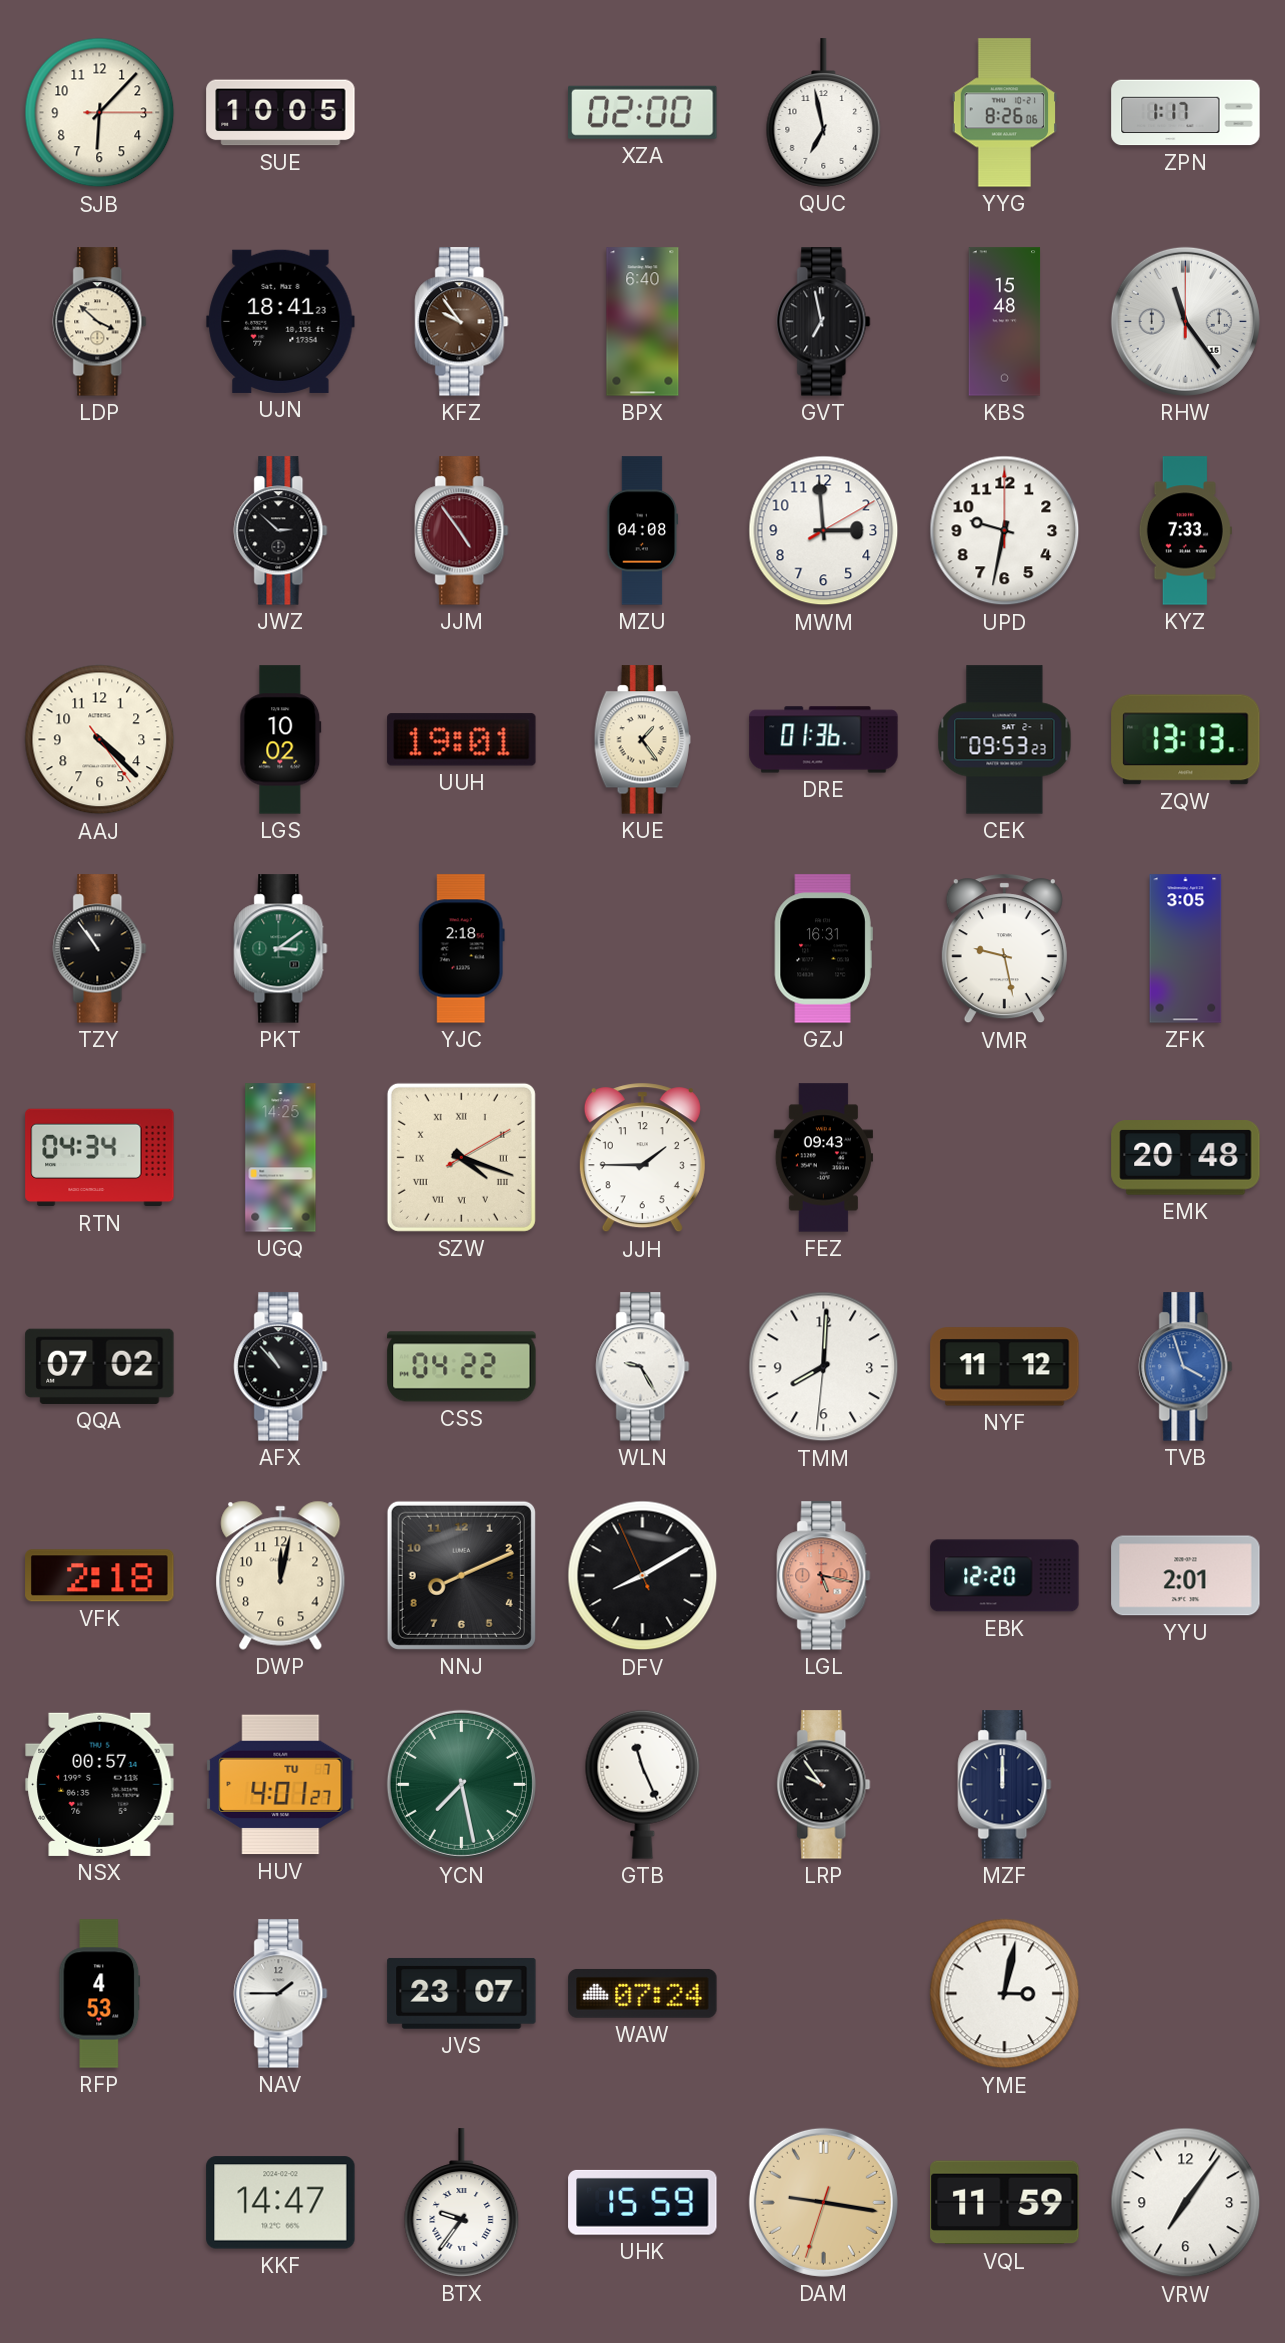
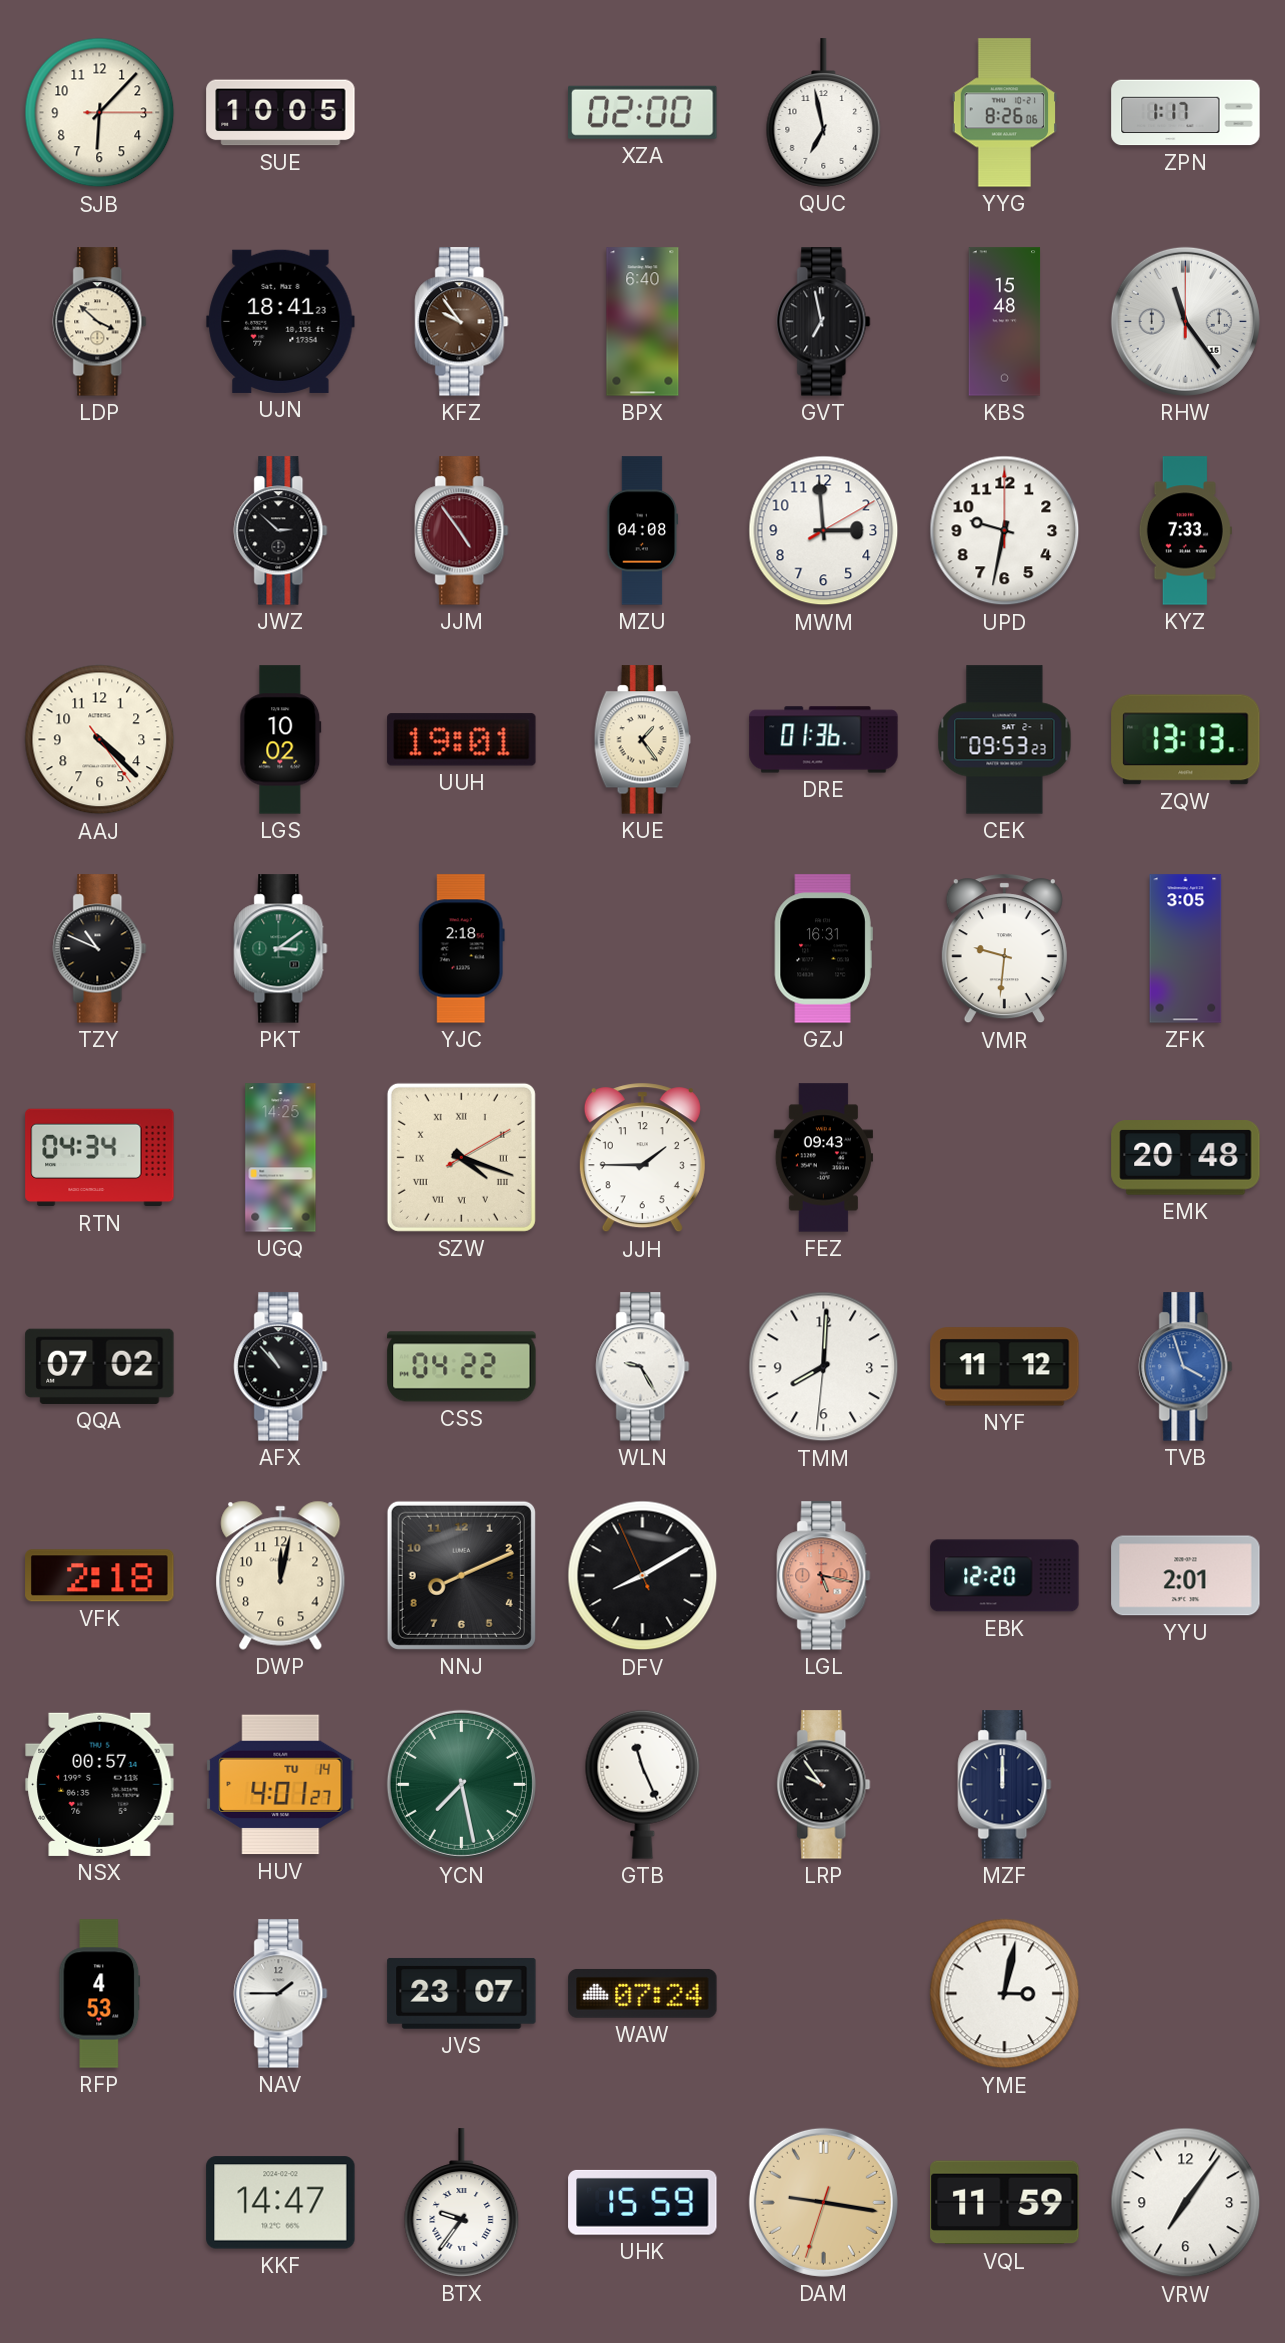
TZY: 10:54 -> 10:49
VMR: 9:28 -> 9:31
HUV date: TU 7 -> TU 14
